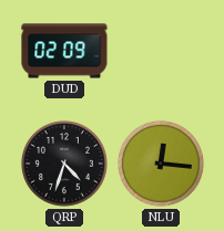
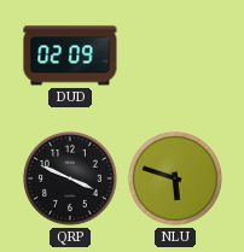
QRP: 4:33 -> 3:49
NLU: 12:16 -> 5:48
